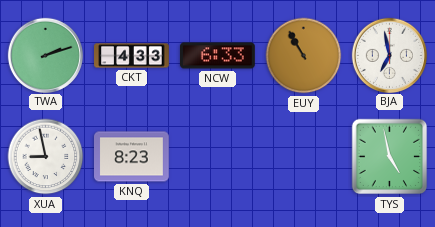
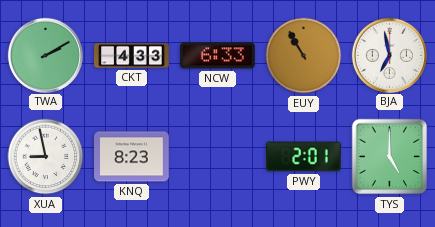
TWA: 2:12 -> 2:10
PWY: none -> 2:01
TYS: 4:58 -> 5:00
